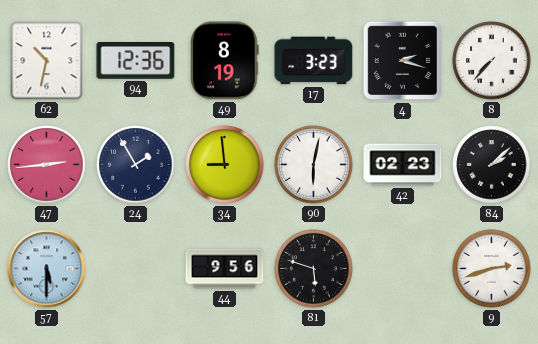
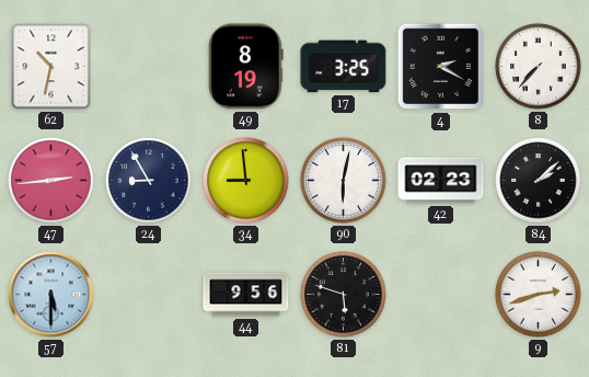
94: 12:36 -> none
17: 3:23 -> 3:25
4: 2:18 -> 2:20
24: 1:55 -> 8:55
